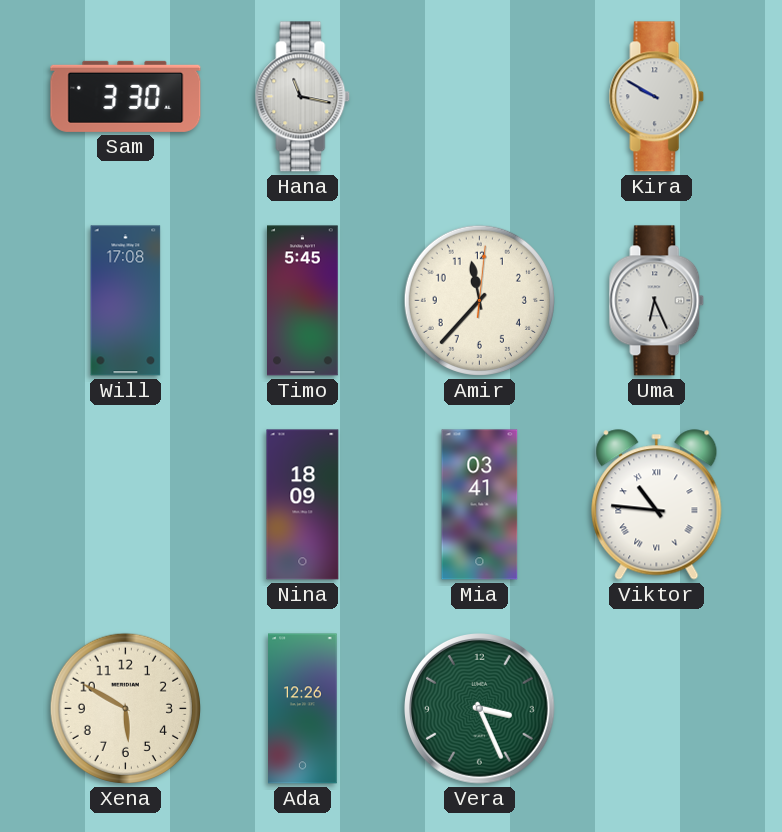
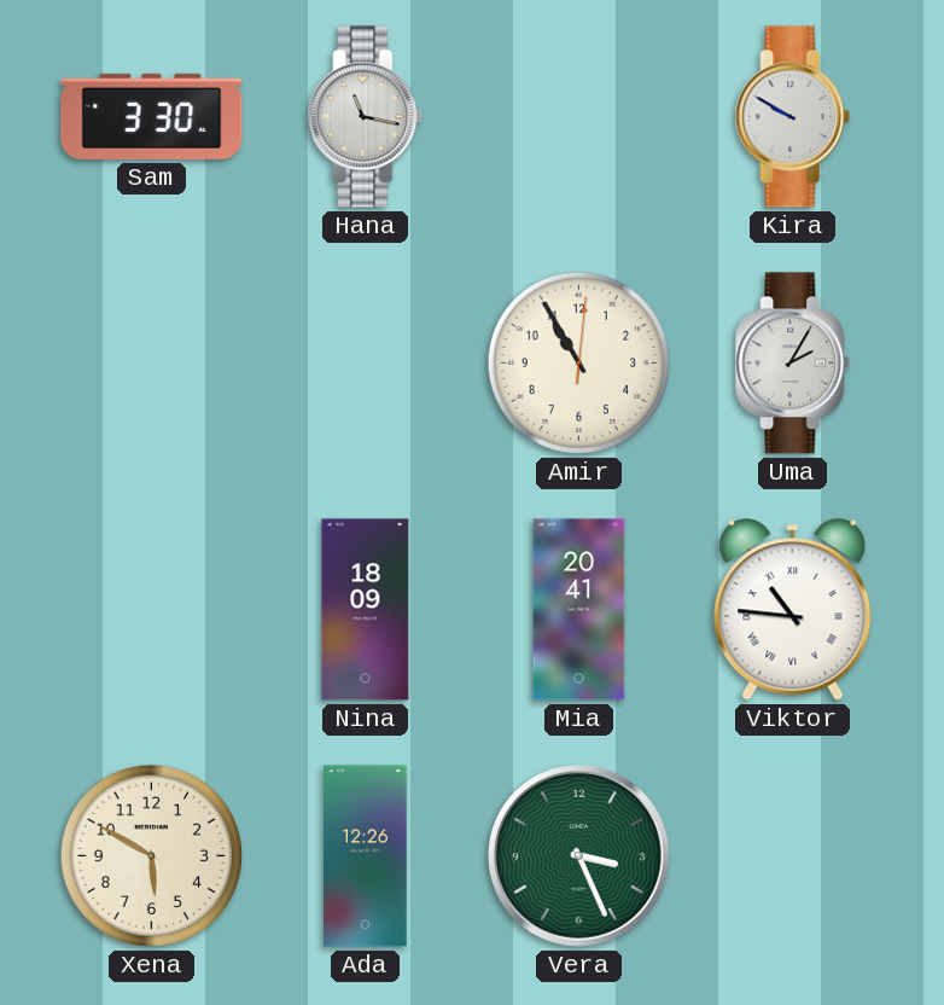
Will: 17:08 -> none
Timo: 5:45 -> none
Amir: 11:37 -> 10:55
Uma: 6:26 -> 2:05
Mia: 03:41 -> 20:41
